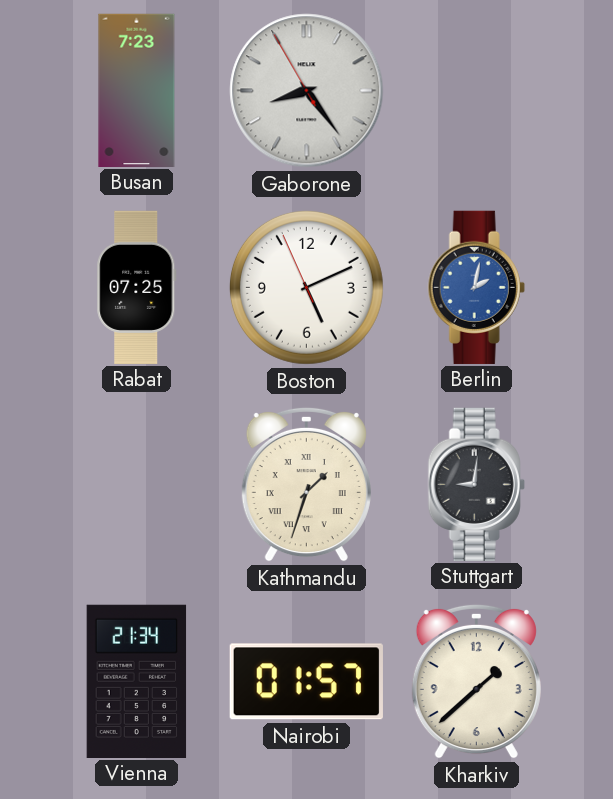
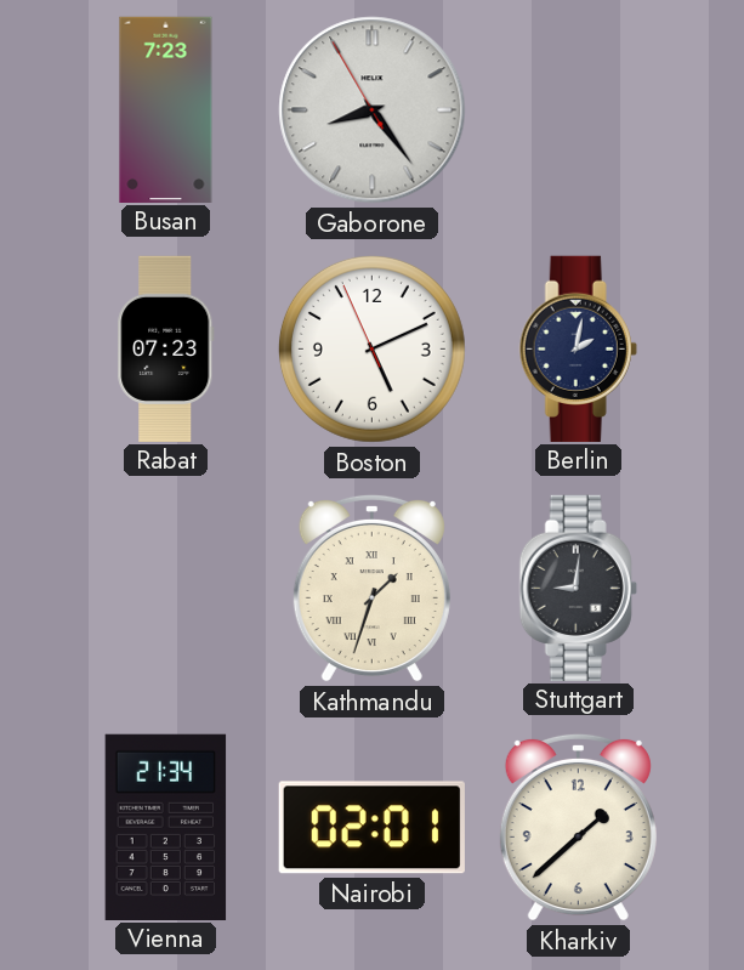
Rabat: 07:25 -> 07:23
Berlin dial: blue -> navy
Nairobi: 01:57 -> 02:01
